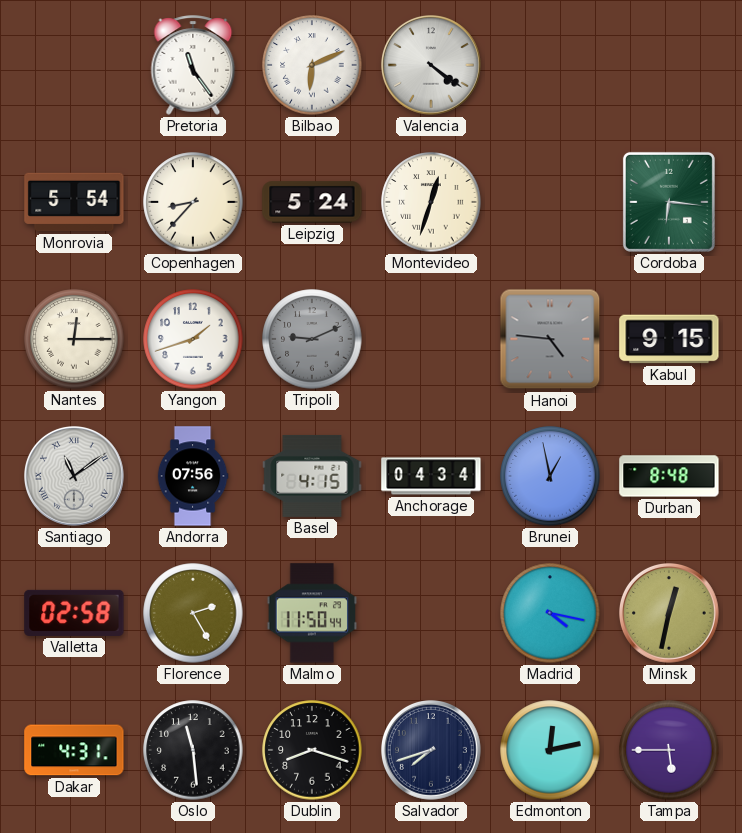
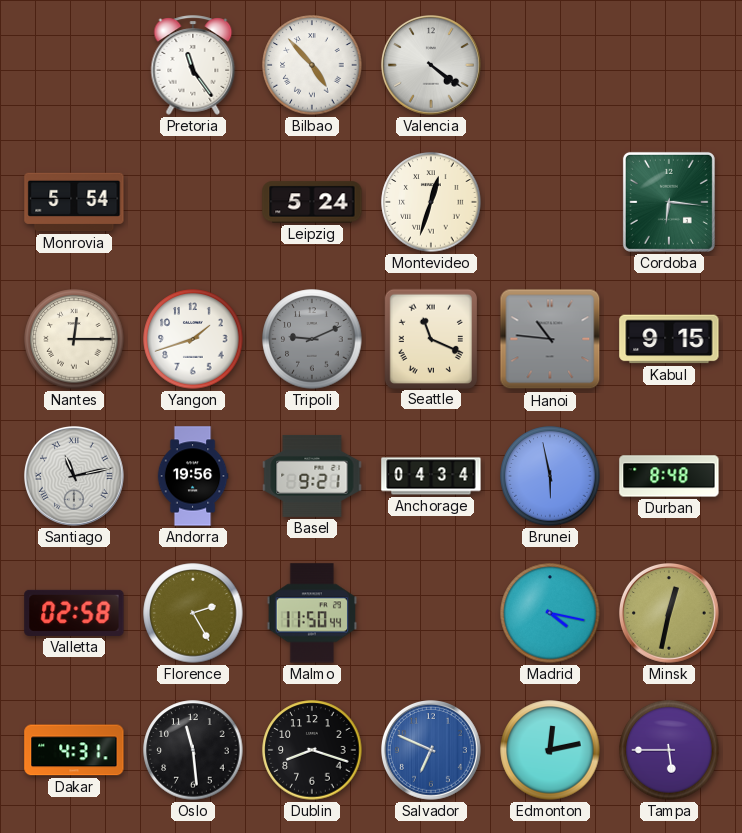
Bilbao: 6:11 -> 4:53
Copenhagen: 8:37 -> none
Seattle: none -> 11:19
Hanoi: 4:46 -> 10:46
Santiago: 11:09 -> 11:13
Andorra: 07:56 -> 19:56
Basel: 4:15 -> 9:21
Brunei: 12:58 -> 5:58
Salvador: 7:42 -> 6:49
Salvador dial: navy -> blue
